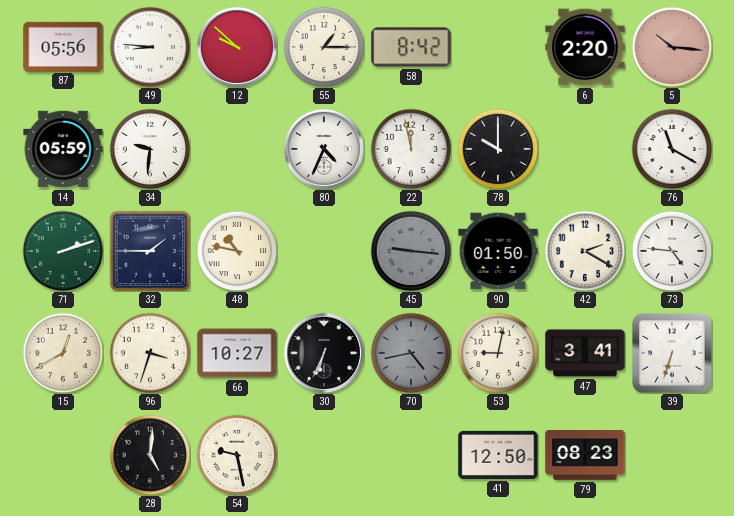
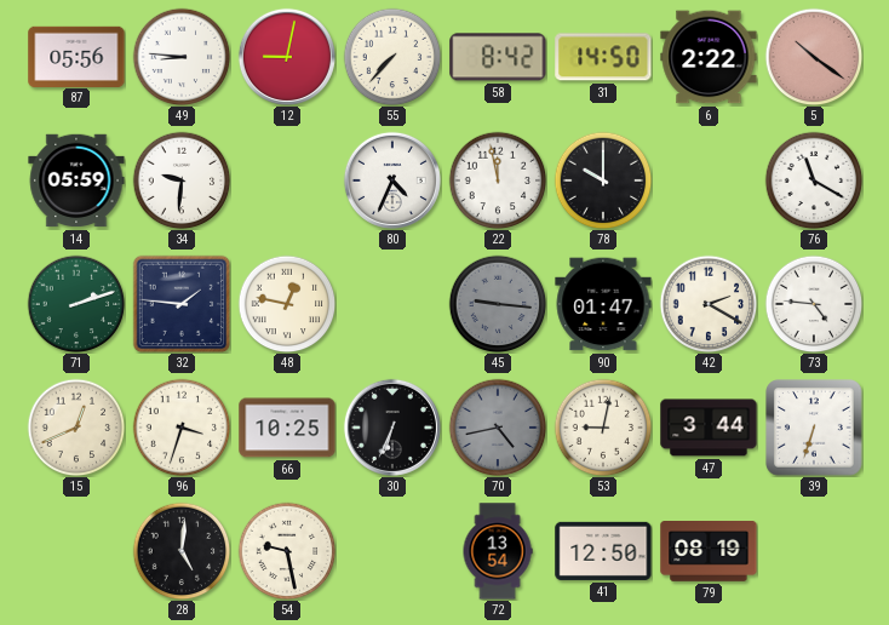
12: 9:52 -> 9:02
55: 1:15 -> 7:37
31: none -> 14:50
6: 2:20 -> 2:22
5: 10:16 -> 10:21
32: 1:45 -> 1:46
48: 10:47 -> 12:47
90: 01:50 -> 01:47
15: 12:40 -> 12:41
66: 10:27 -> 10:25
47: 3:41 -> 3:44
72: none -> 13:54
79: 08:23 -> 08:19
